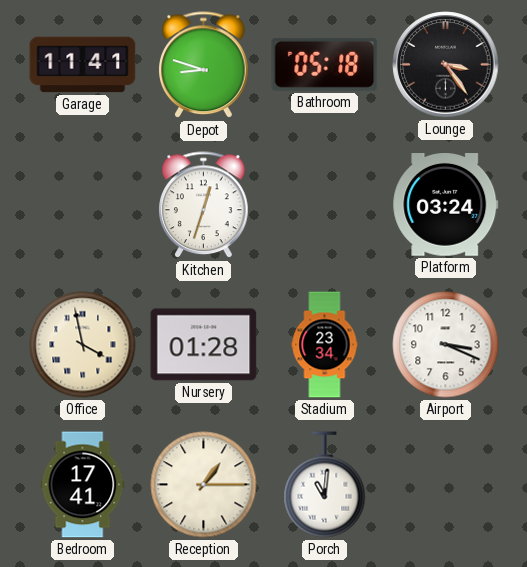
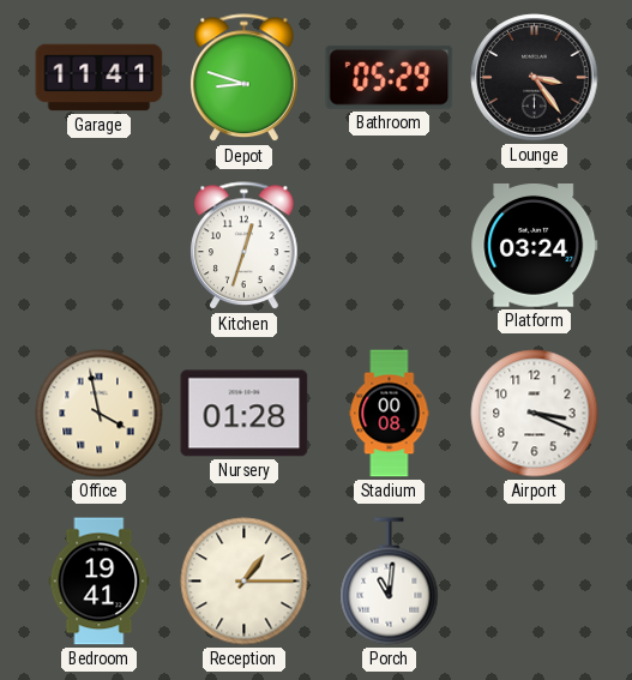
Bathroom: 05:18 -> 05:29
Stadium: 23:34 -> 00:08
Bedroom: 17:41 -> 19:41
